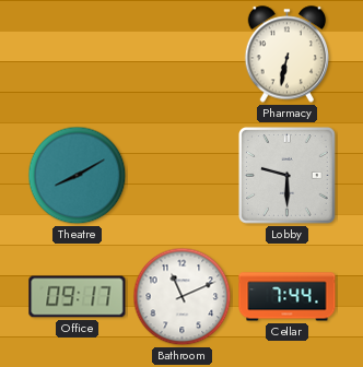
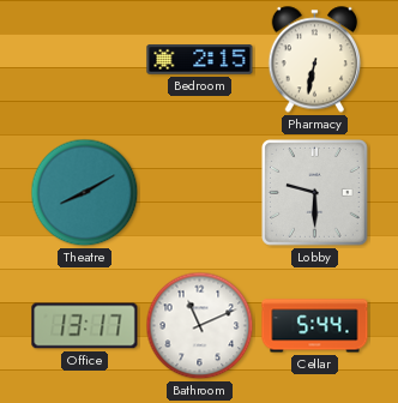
Bedroom: none -> 2:15
Office: 09:17 -> 13:17
Cellar: 7:44 -> 5:44
